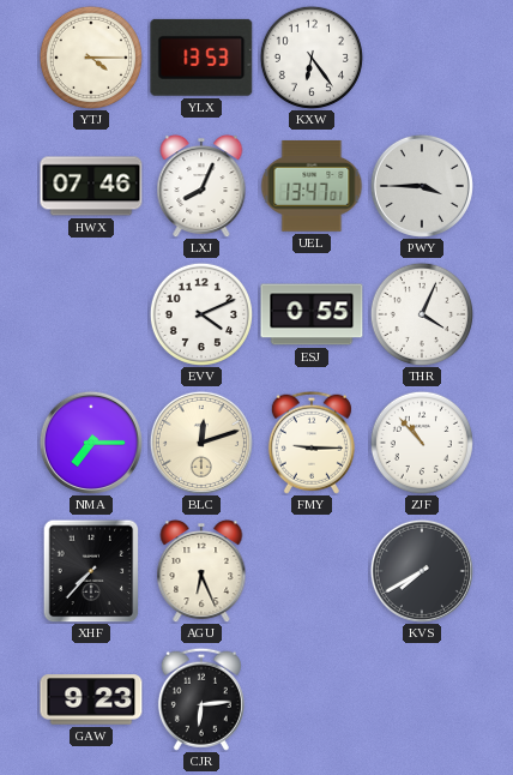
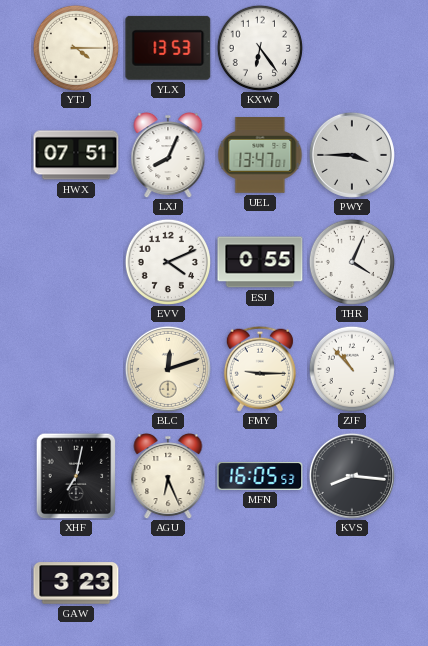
HWX: 07:46 -> 07:51
NMA: 7:15 -> none
XHF: 7:37 -> 7:02
MFN: none -> 16:05
KVS: 7:40 -> 8:16
GAW: 9:23 -> 3:23
CJR: 6:14 -> none
